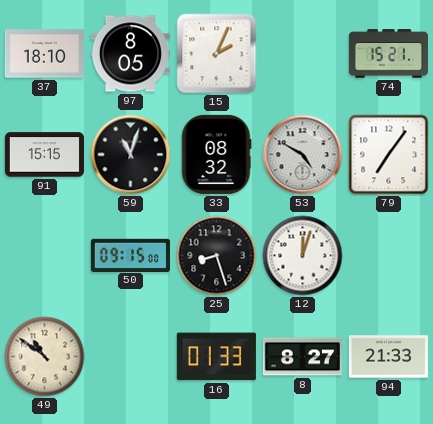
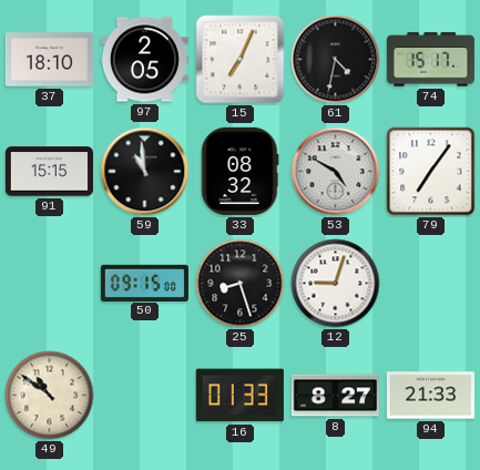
97: 8:05 -> 2:05
15: 2:04 -> 7:04
61: none -> 4:32
74: 15:21 -> 15:17
59: 11:03 -> 10:59
12: 12:03 -> 9:03
